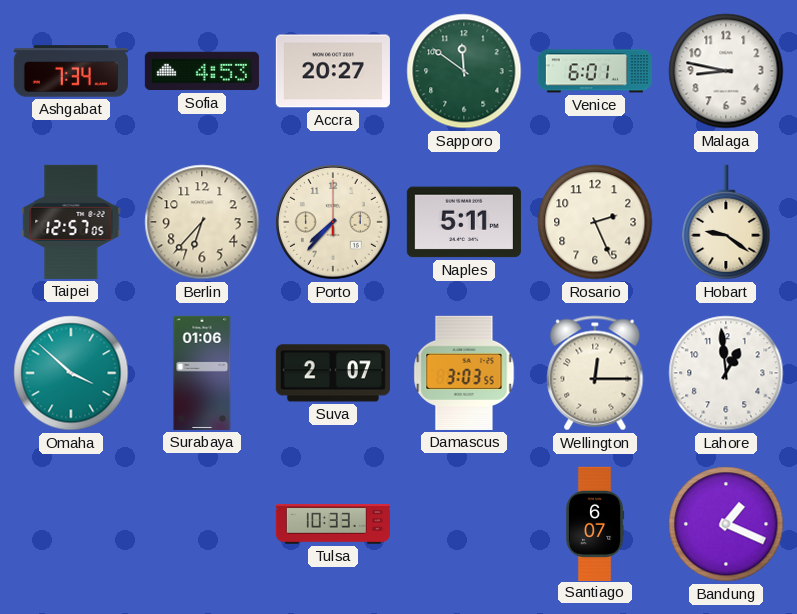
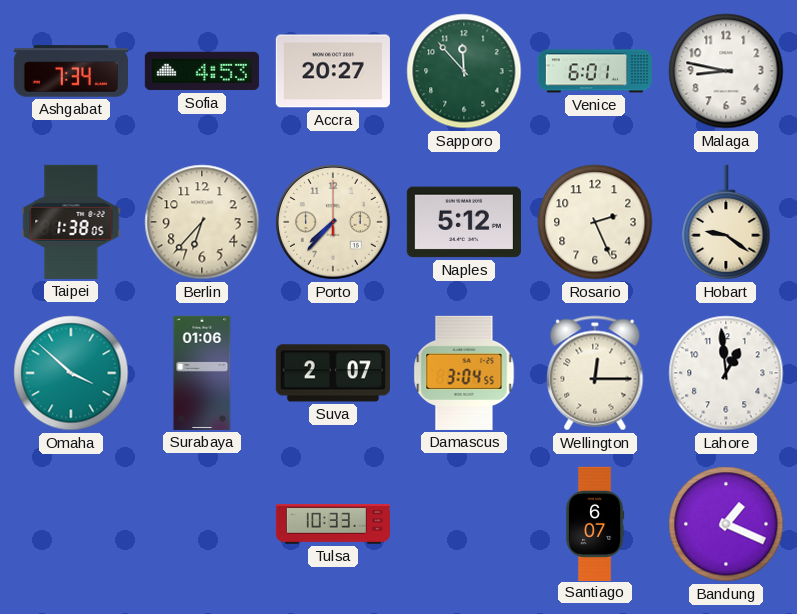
Sapporo: 11:51 -> 11:53
Taipei: 12:57 -> 1:38
Naples: 5:11 -> 5:12
Damascus: 3:03 -> 3:04
